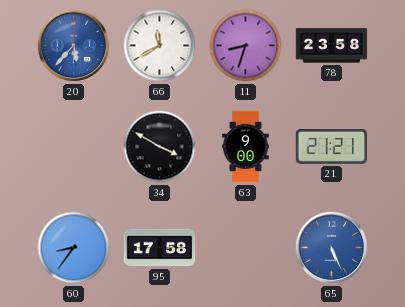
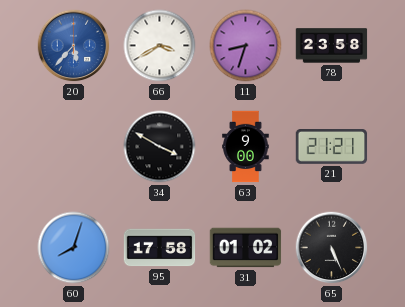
66: 11:40 -> 3:40
60: 8:36 -> 8:03
31: none -> 01:02
65 dial: blue -> black
